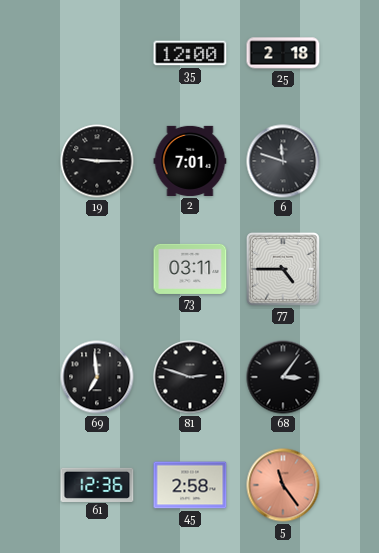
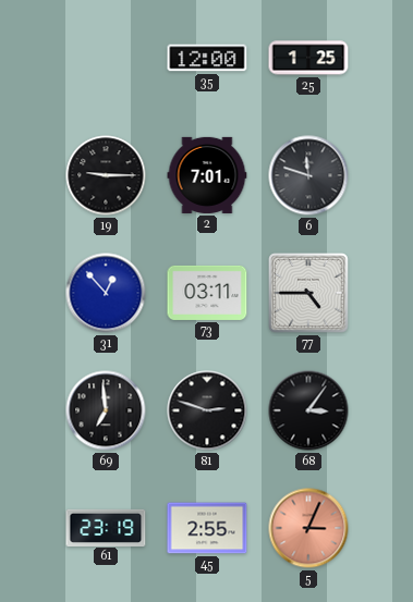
25: 2:18 -> 1:25
31: none -> 12:53
61: 12:36 -> 23:19
45: 2:58 -> 2:55
5: 11:24 -> 3:04
